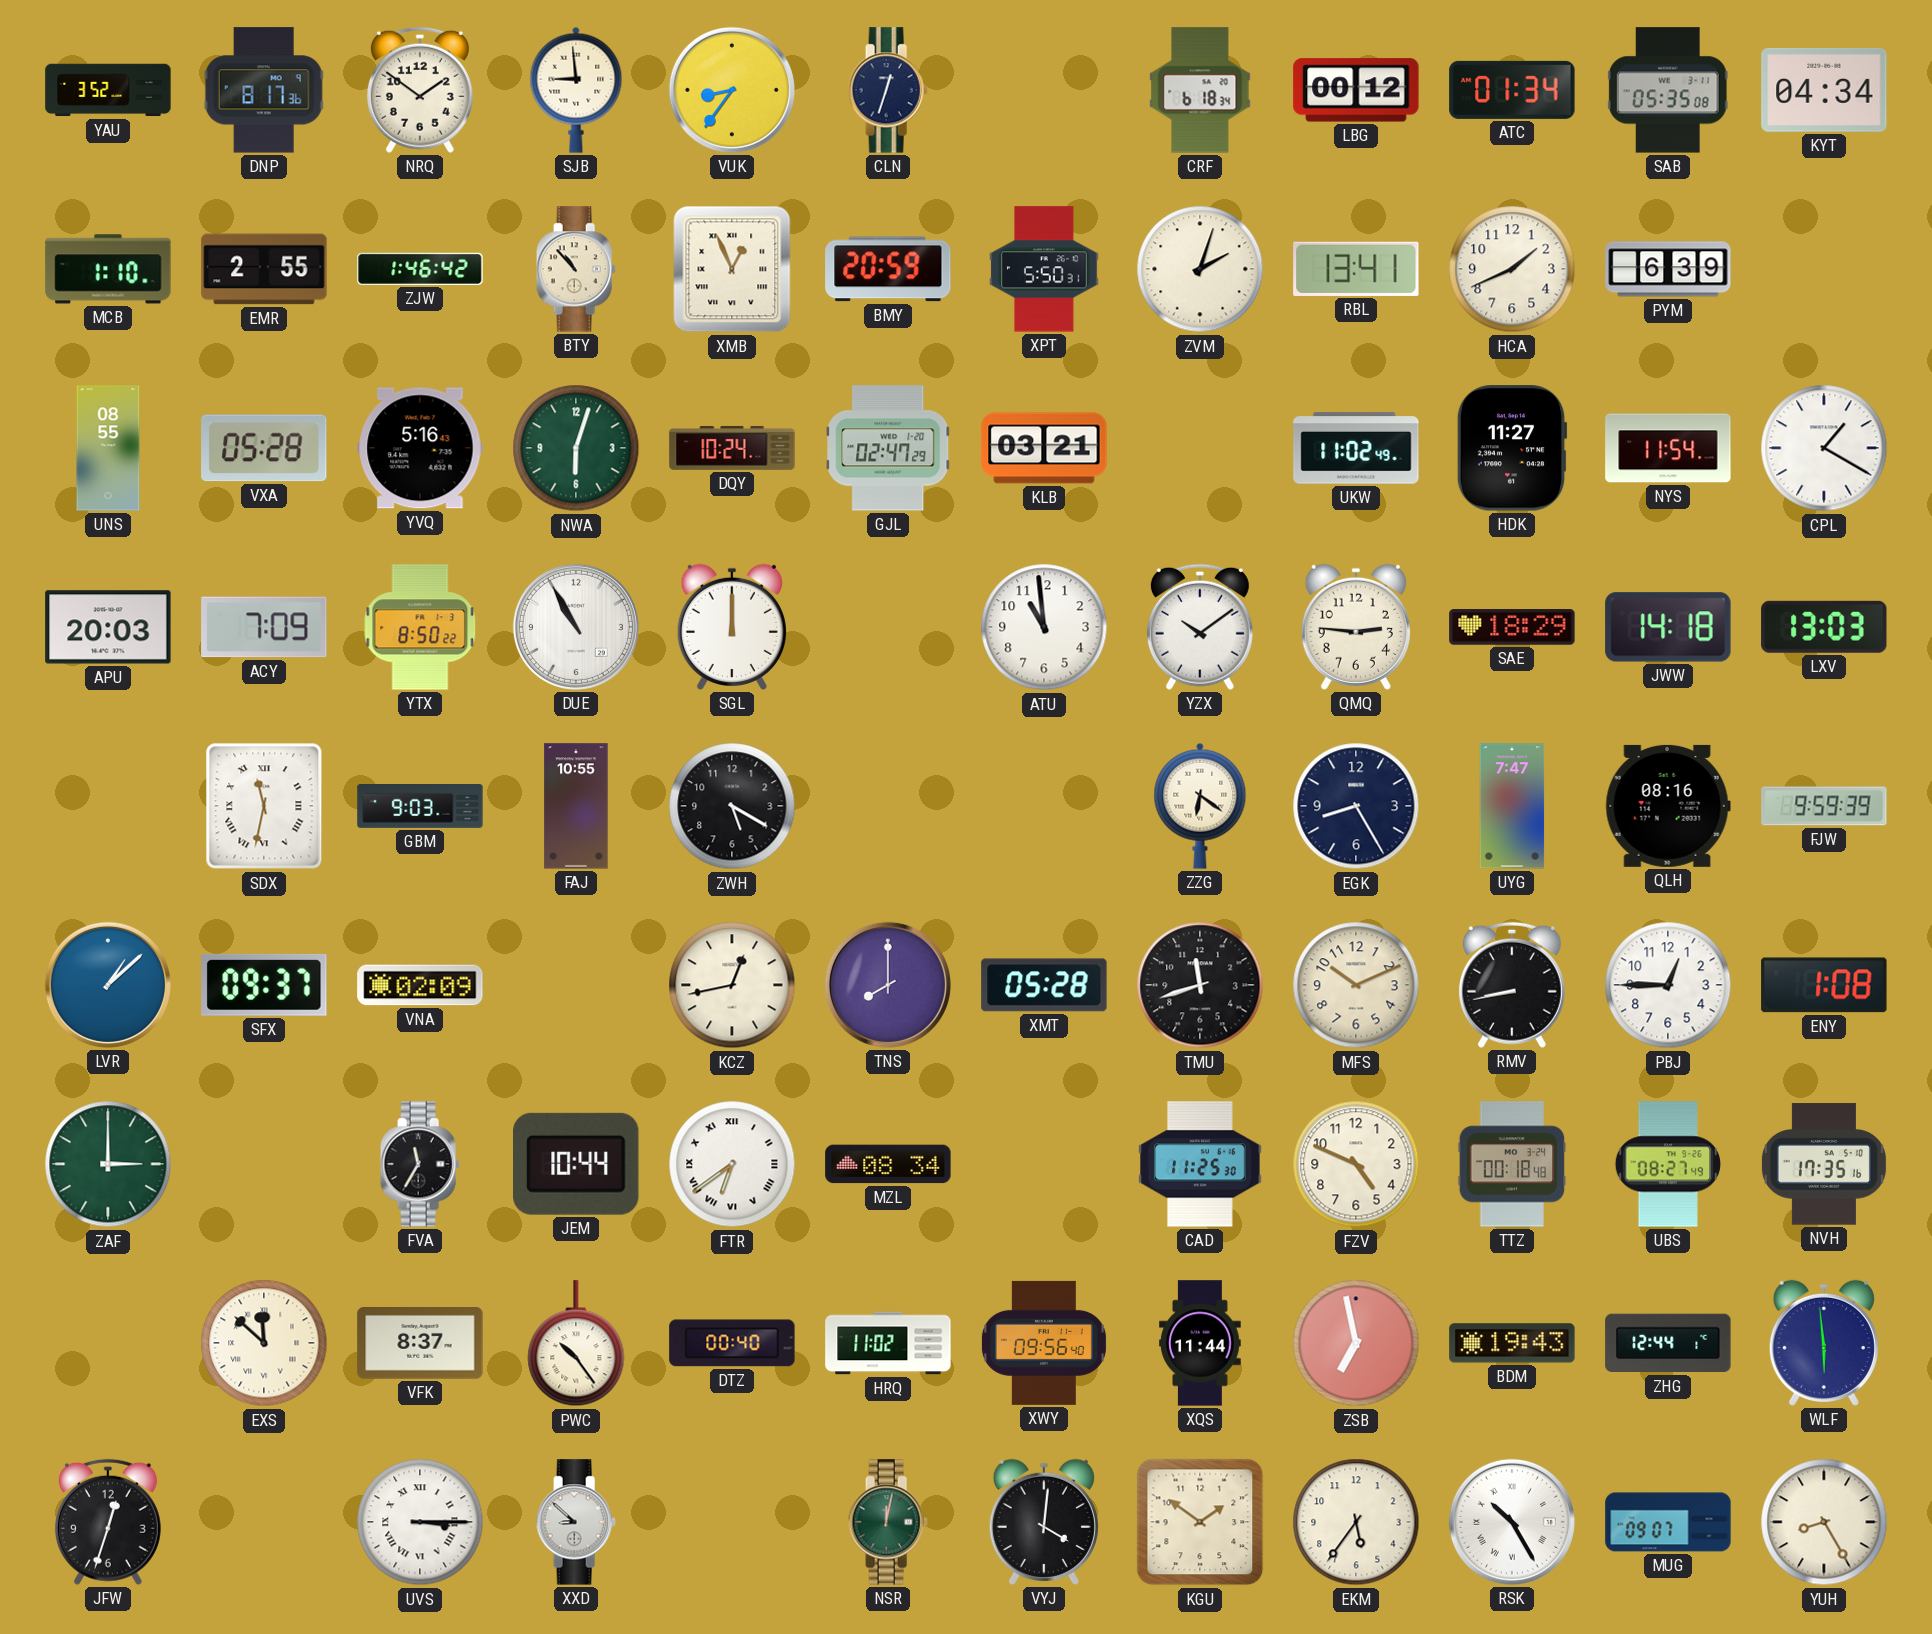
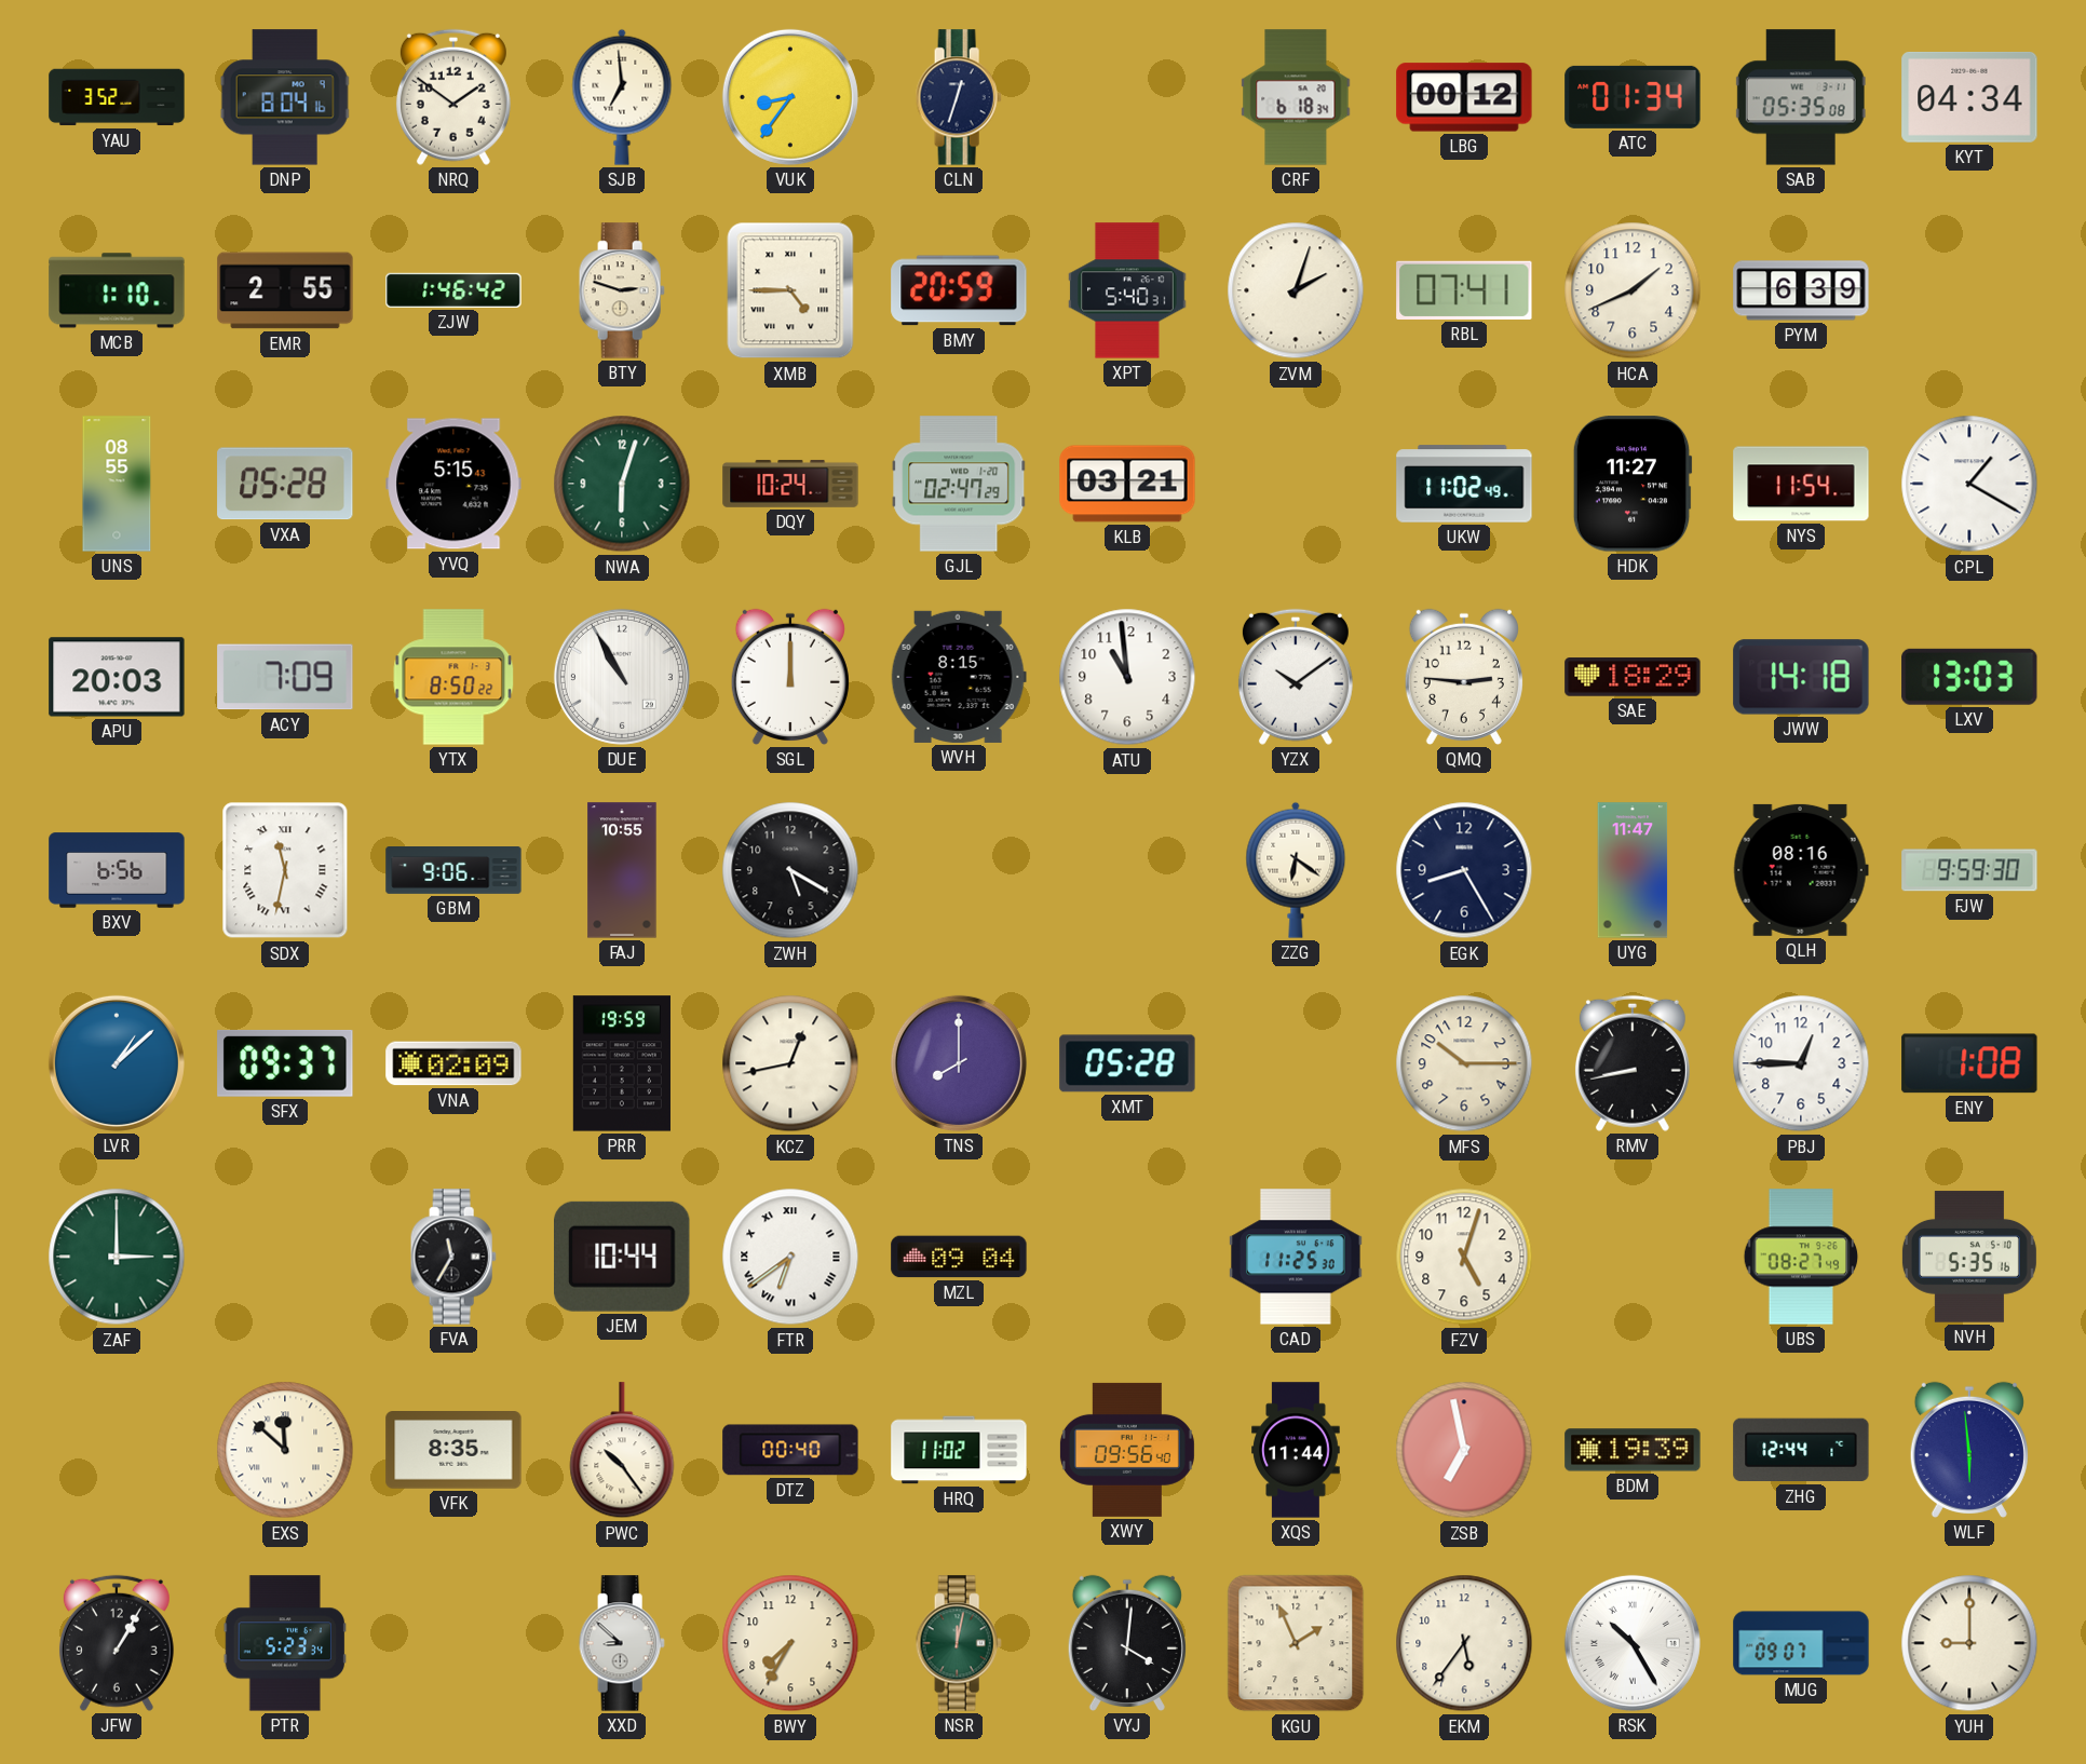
DNP: 8:17 -> 8:04
SJB: 8:59 -> 6:59
BTY: 10:53 -> 2:48
XMB: 12:56 -> 4:45
XPT: 5:50 -> 5:40
RBL: 13:41 -> 07:41
YVQ: 5:16 -> 5:15
WVH: none -> 8:15
BXV: none -> 6:56
GBM: 9:03 -> 9:06
UYG: 7:47 -> 11:47
FJW: 9:59:39 -> 9:59:30
PRR: none -> 19:59
TMU: 11:42 -> none
MFS: 10:11 -> 10:15
MZL: 08:34 -> 09:04
FZV: 4:49 -> 5:03
TTZ: 00:18 -> none
NVH: 17:35 -> 5:35
VFK: 8:37 -> 8:35
BDM: 19:43 -> 19:39
JFW: 12:33 -> 1:05
PTR: none -> 5:23
UVS: 3:15 -> none
BWY: none -> 7:35
KGU: 1:51 -> 1:56
YUH: 8:25 -> 9:00
